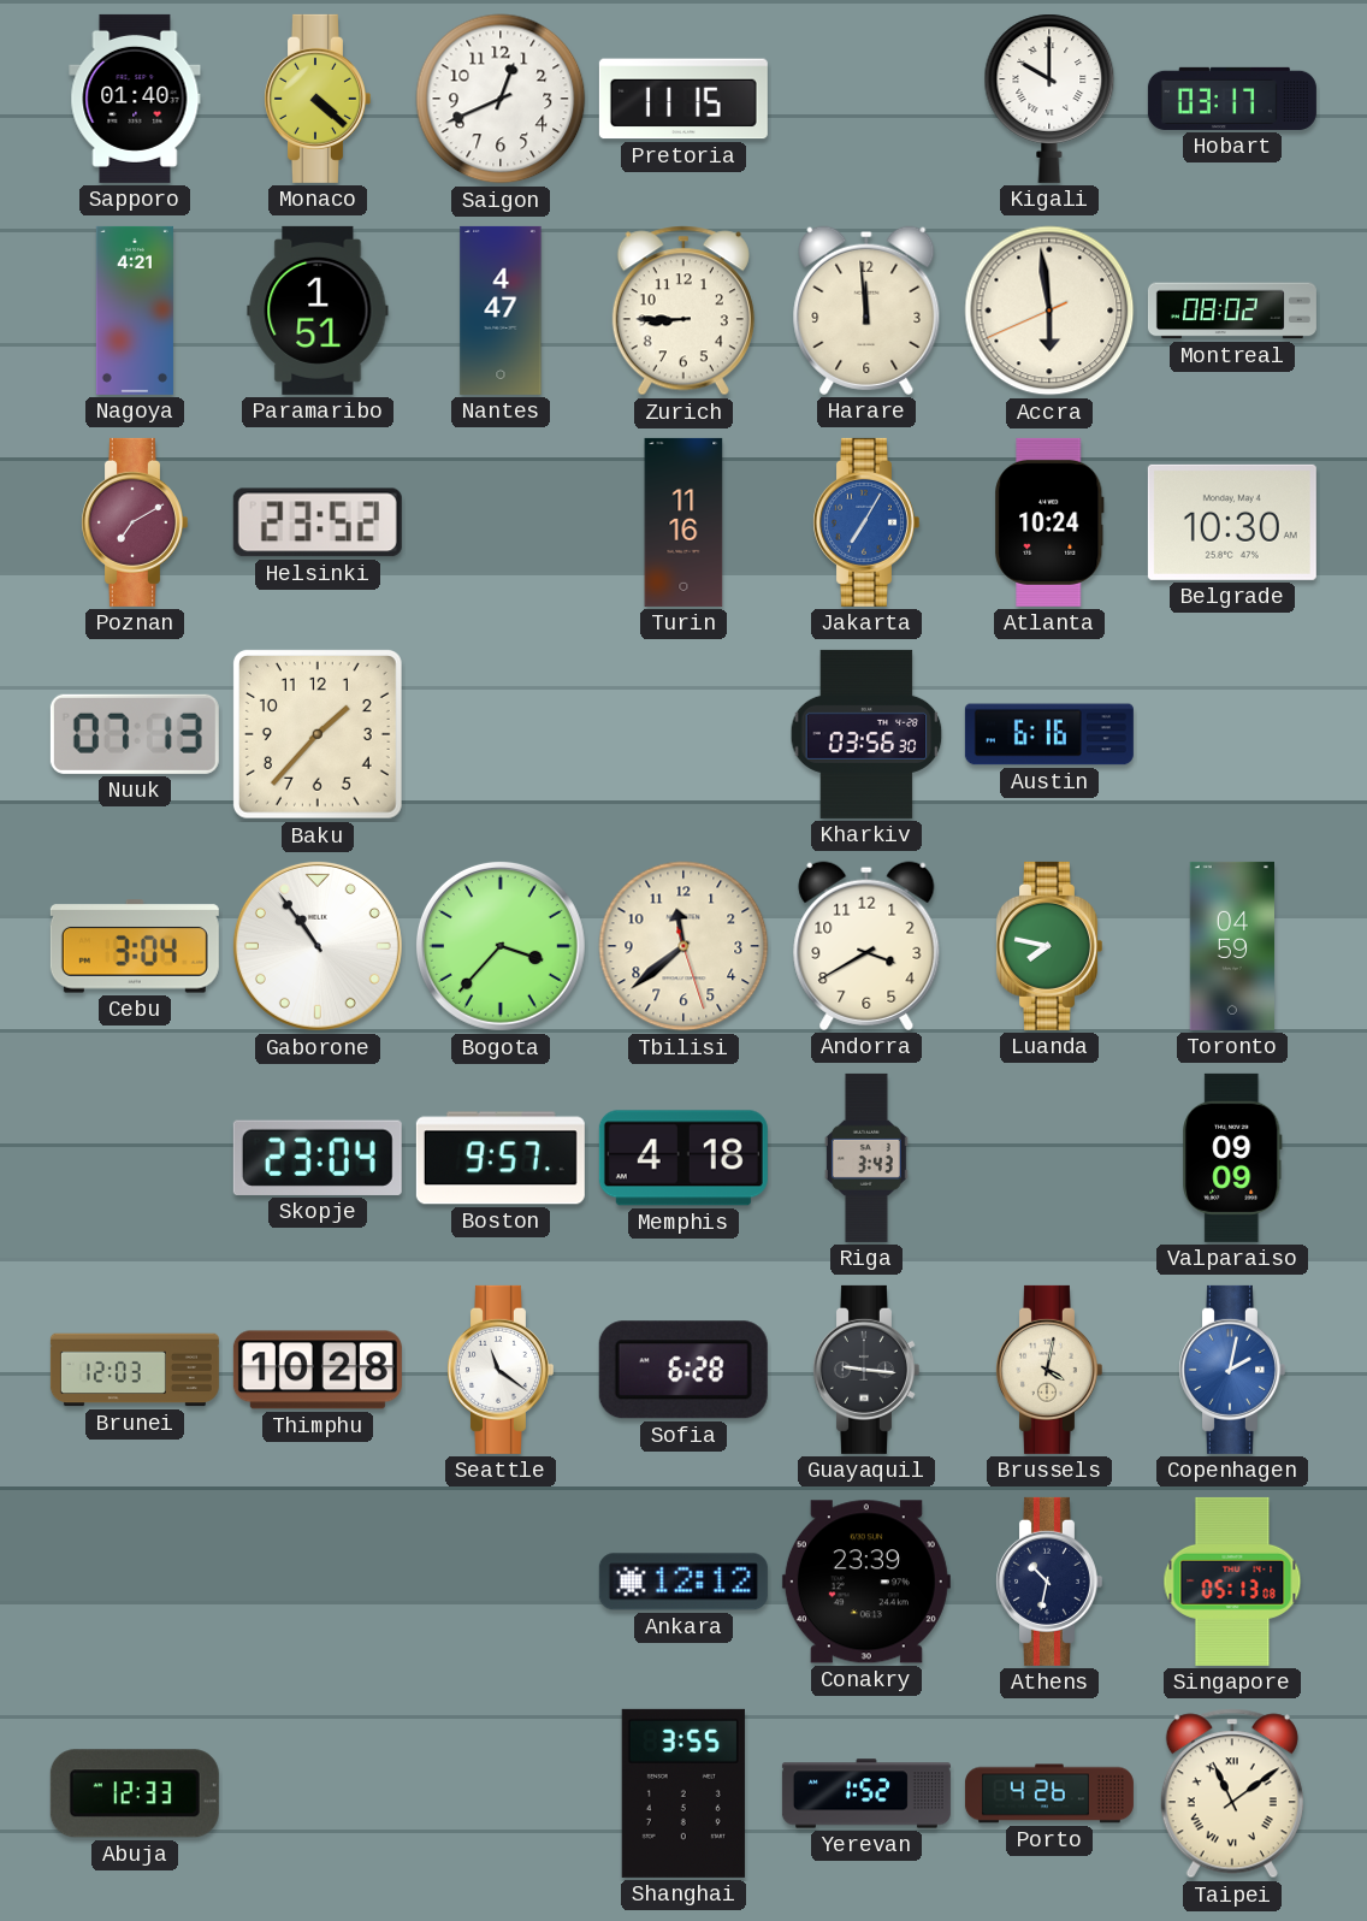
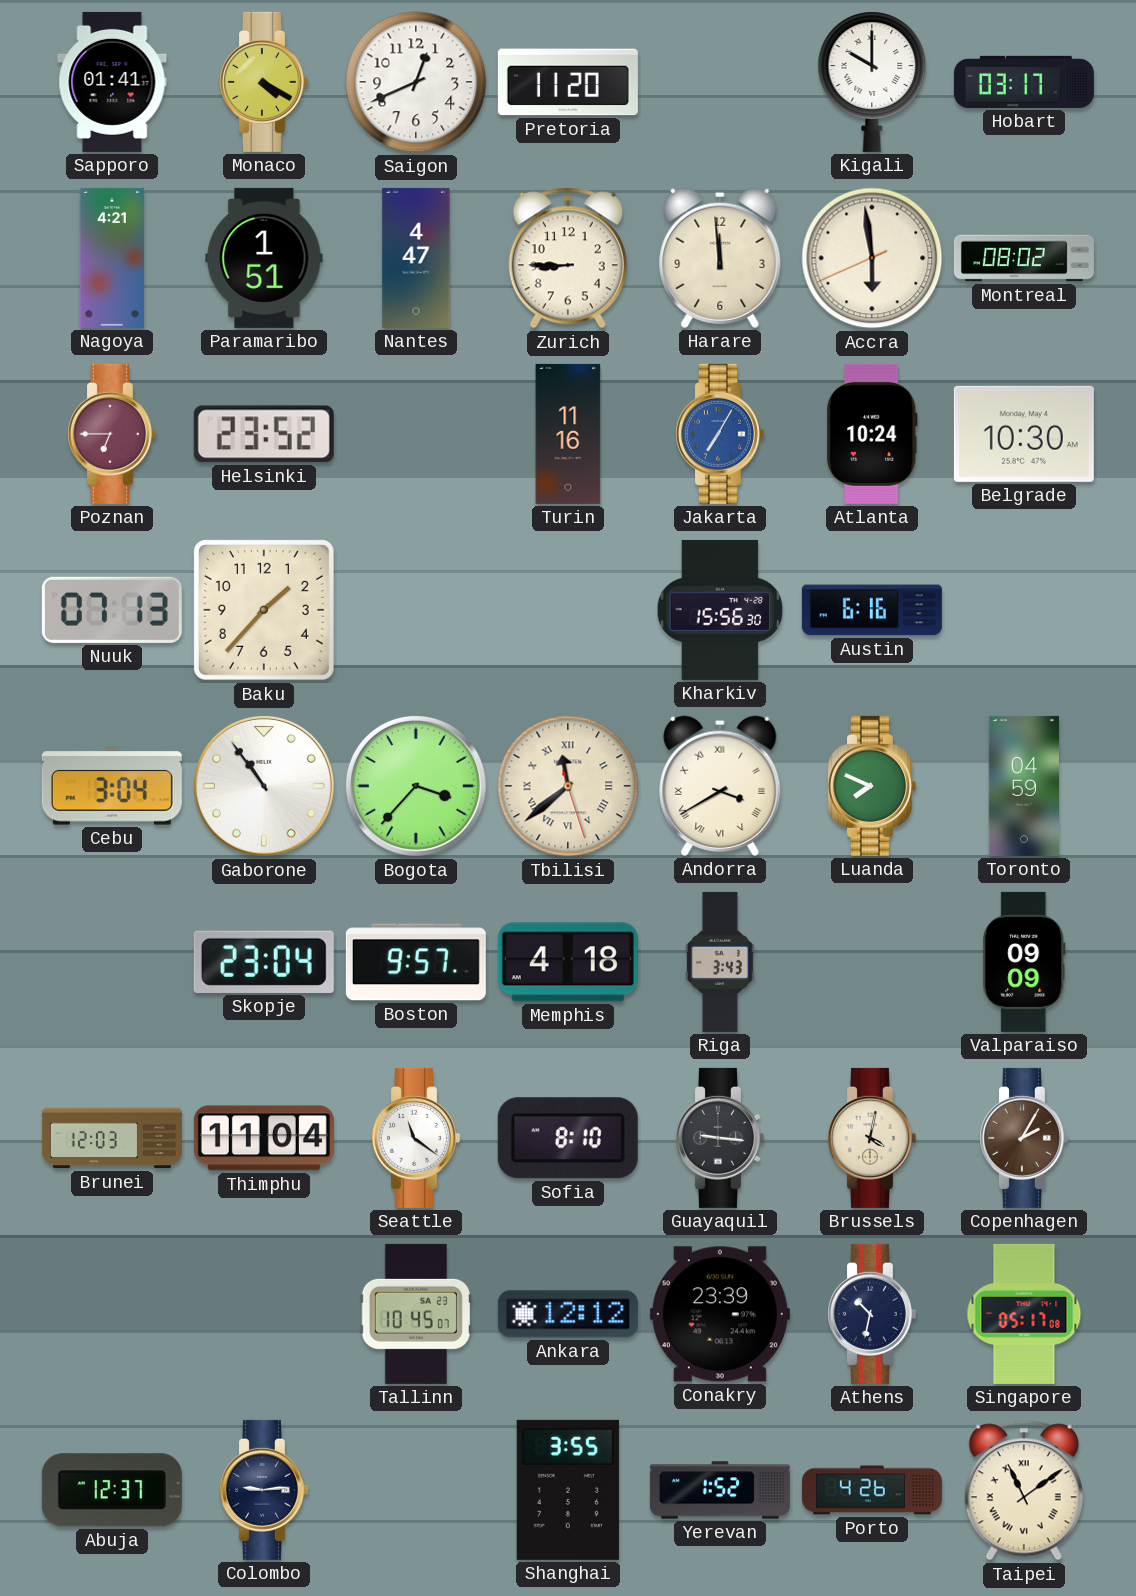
Sapporo: 01:40 -> 01:41
Monaco: 4:22 -> 4:20
Pretoria: 11:15 -> 11:20
Poznan: 7:10 -> 6:45
Kharkiv: 03:56 -> 15:56
Tbilisi numerals: Arabic -> Roman
Andorra numerals: Arabic -> Roman
Luanda: 7:47 -> 7:49
Thimphu: 10:28 -> 11:04
Sofia: 6:28 -> 8:10
Copenhagen: 2:02 -> 2:05
Copenhagen dial: blue -> brown
Tallinn: none -> 10:45
Singapore: 05:13 -> 05:17
Abuja: 12:33 -> 12:37
Colombo: none -> 9:14
